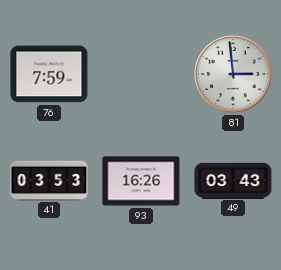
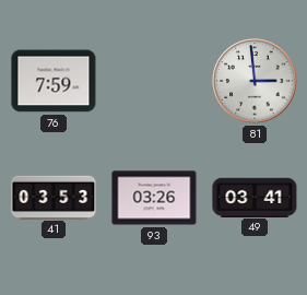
93: 16:26 -> 03:26
49: 03:43 -> 03:41
